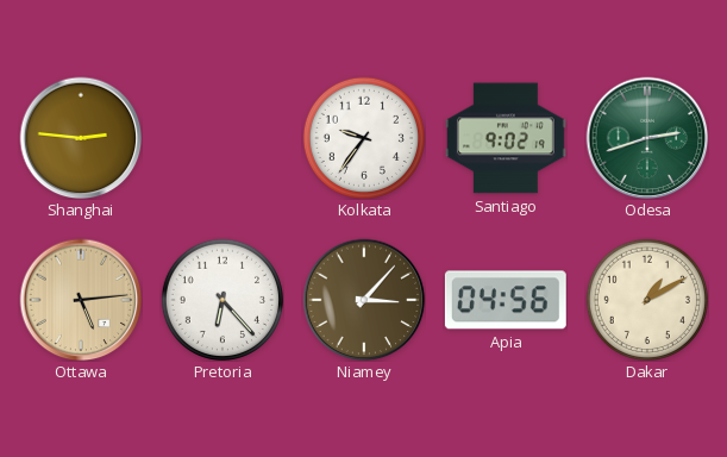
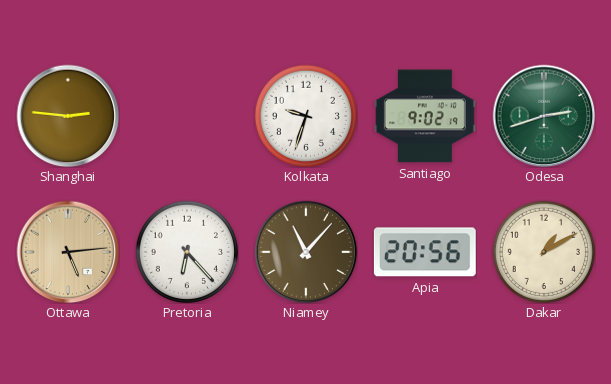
Kolkata: 9:36 -> 9:33
Niamey: 3:07 -> 11:07
Apia: 04:56 -> 20:56
